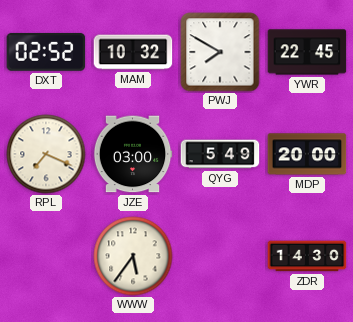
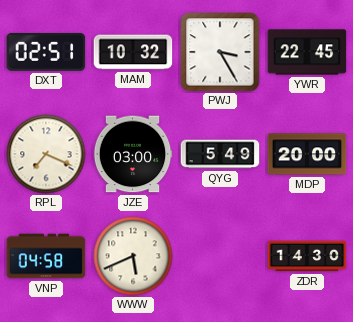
DXT: 02:52 -> 02:51
PWJ: 7:50 -> 3:25
VNP: none -> 04:58
WWW: 5:36 -> 5:41
